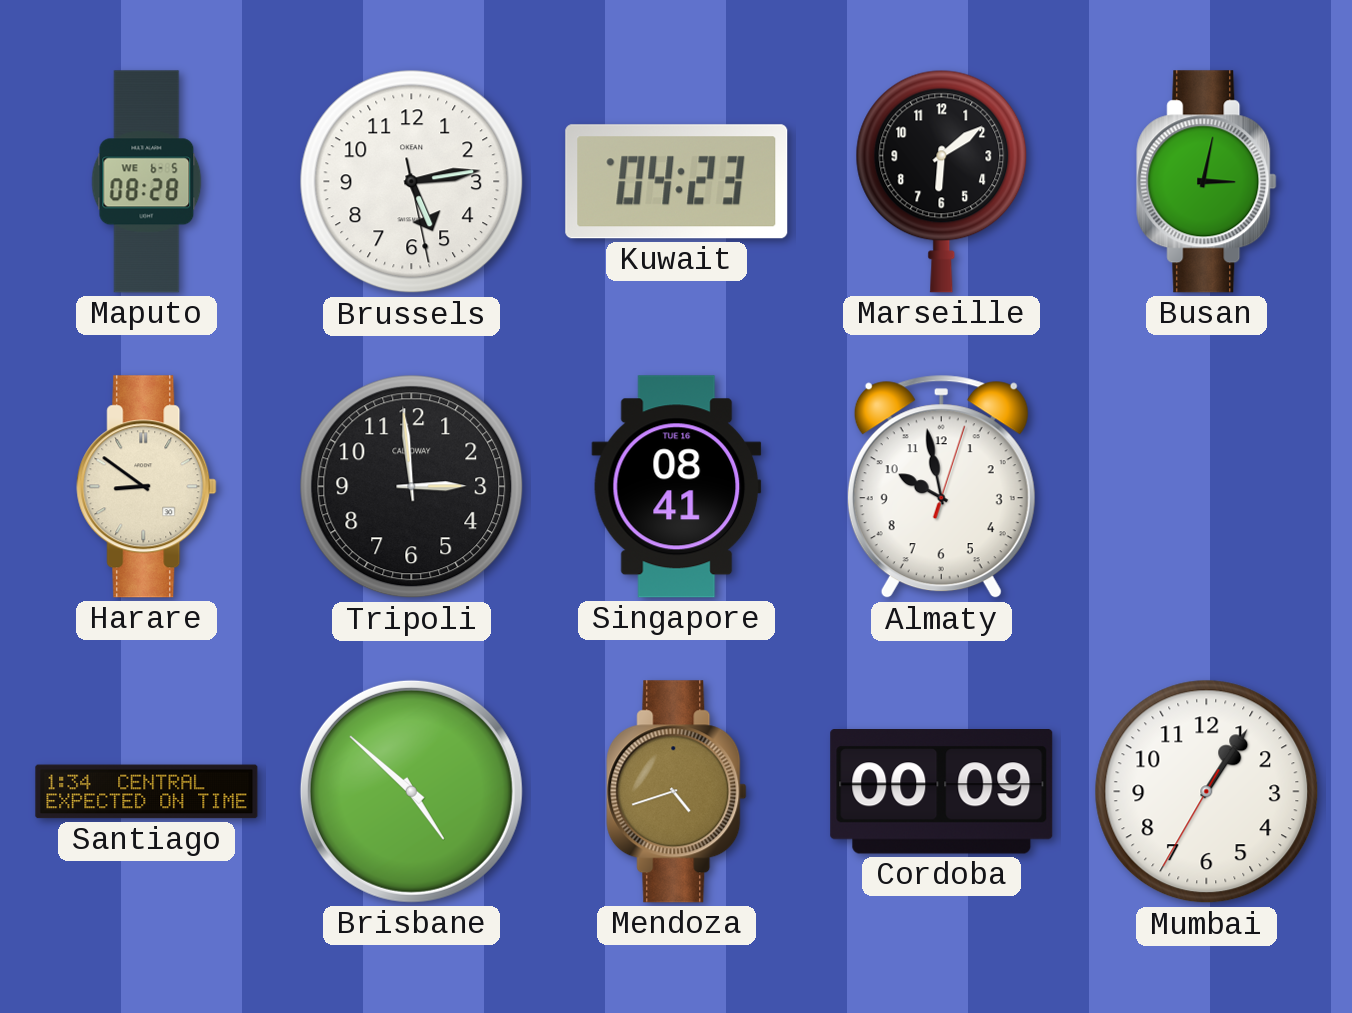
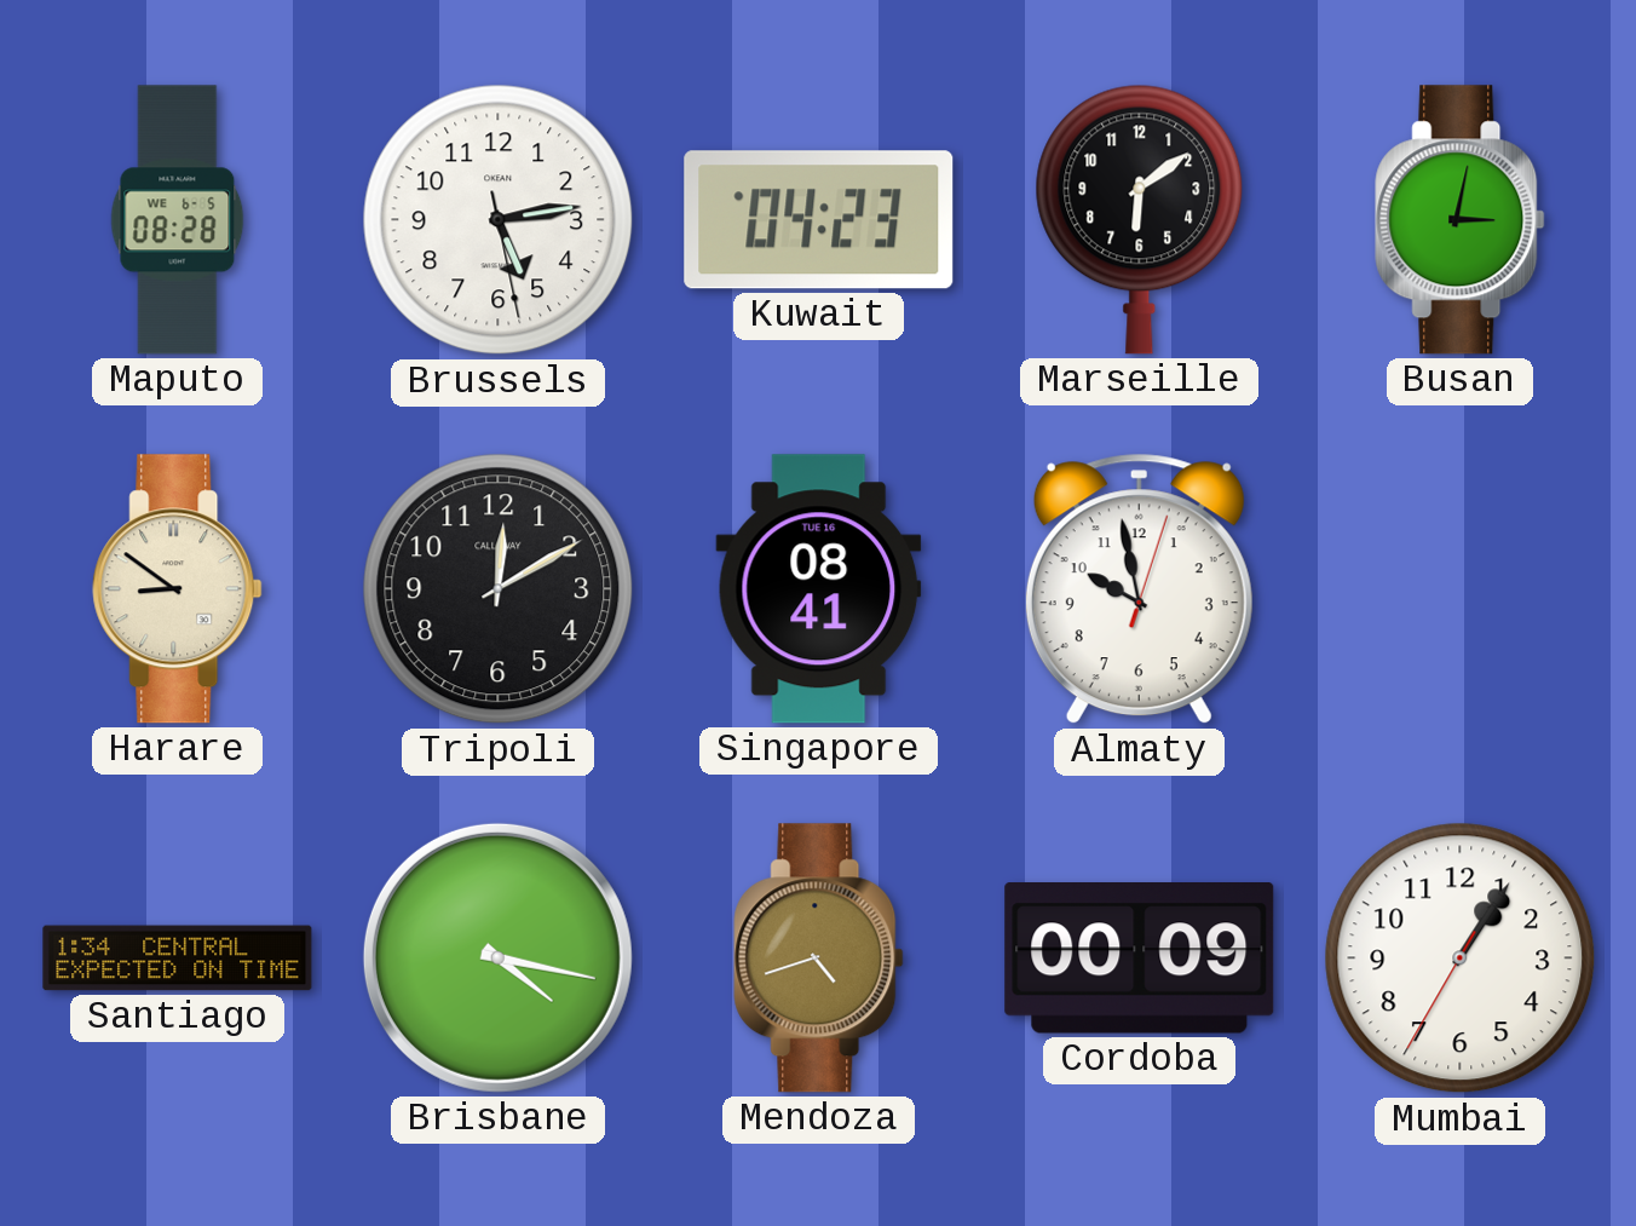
Tripoli: 2:59 -> 12:10
Brisbane: 4:52 -> 4:17
